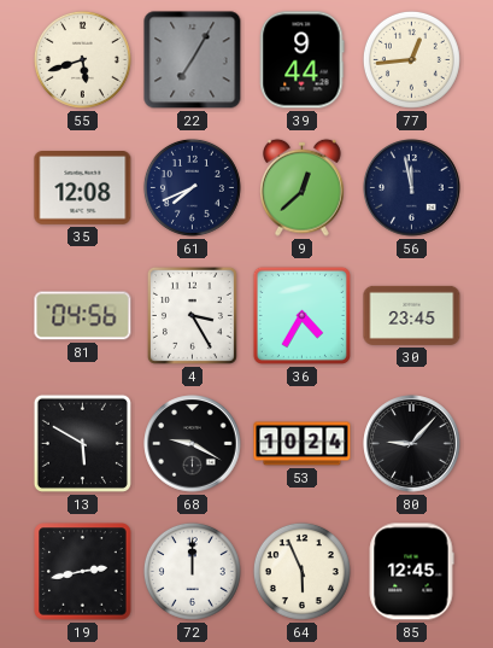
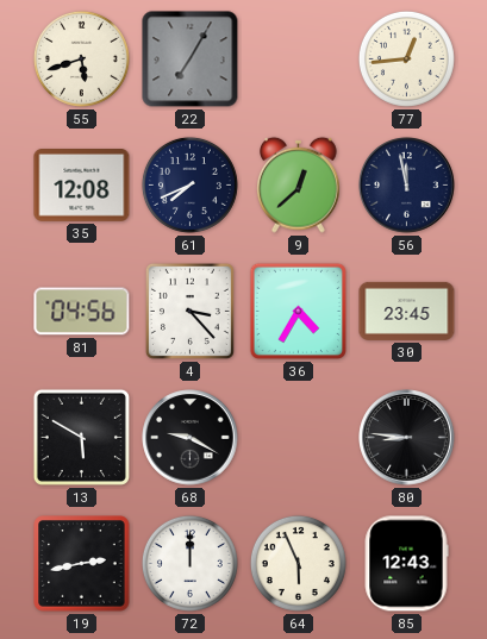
39: 9:44 -> none
4: 3:25 -> 3:23
53: 10:24 -> none
80: 9:07 -> 8:46
85: 12:45 -> 12:43
